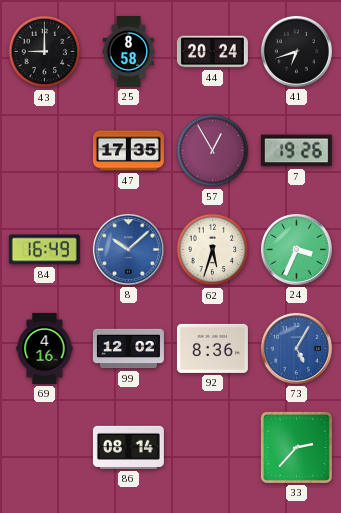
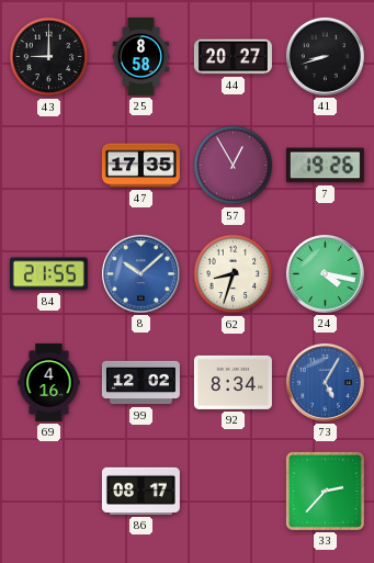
44: 20:24 -> 20:27
41: 6:42 -> 8:42
84: 16:49 -> 21:55
62: 5:33 -> 8:33
24: 3:34 -> 4:17
92: 8:36 -> 8:34
86: 08:14 -> 08:17
